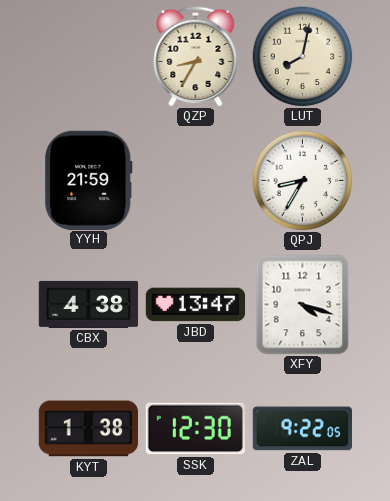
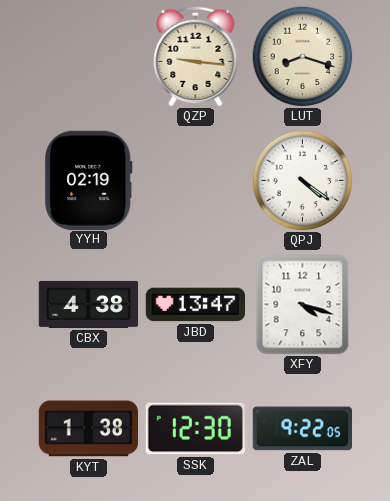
QZP: 8:35 -> 9:16
LUT: 8:02 -> 8:18
YYH: 21:59 -> 02:19
QPJ: 8:35 -> 4:21
